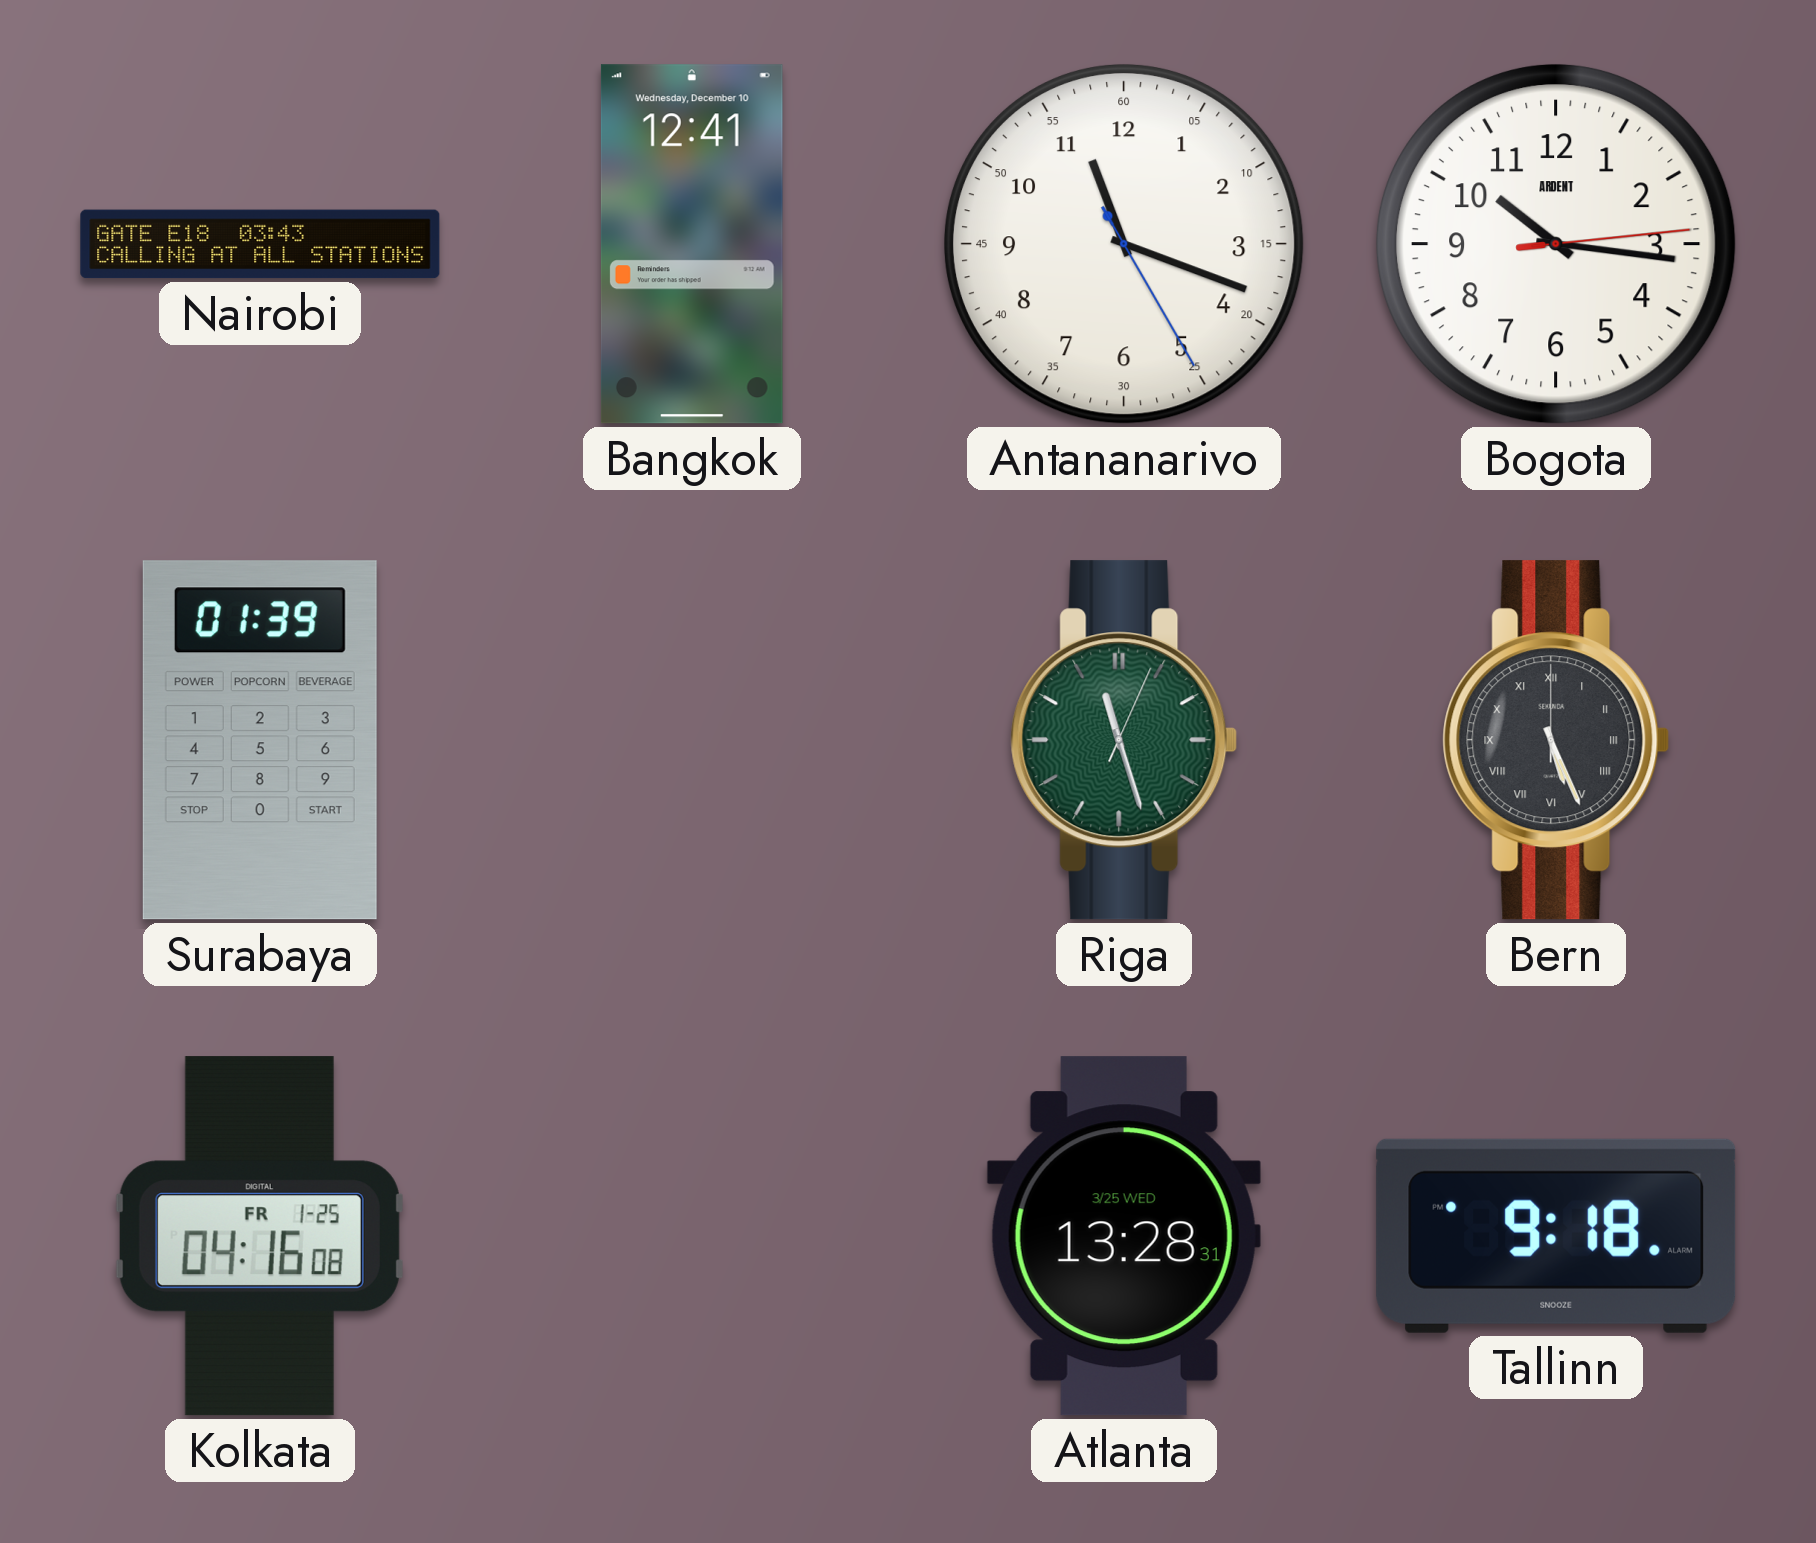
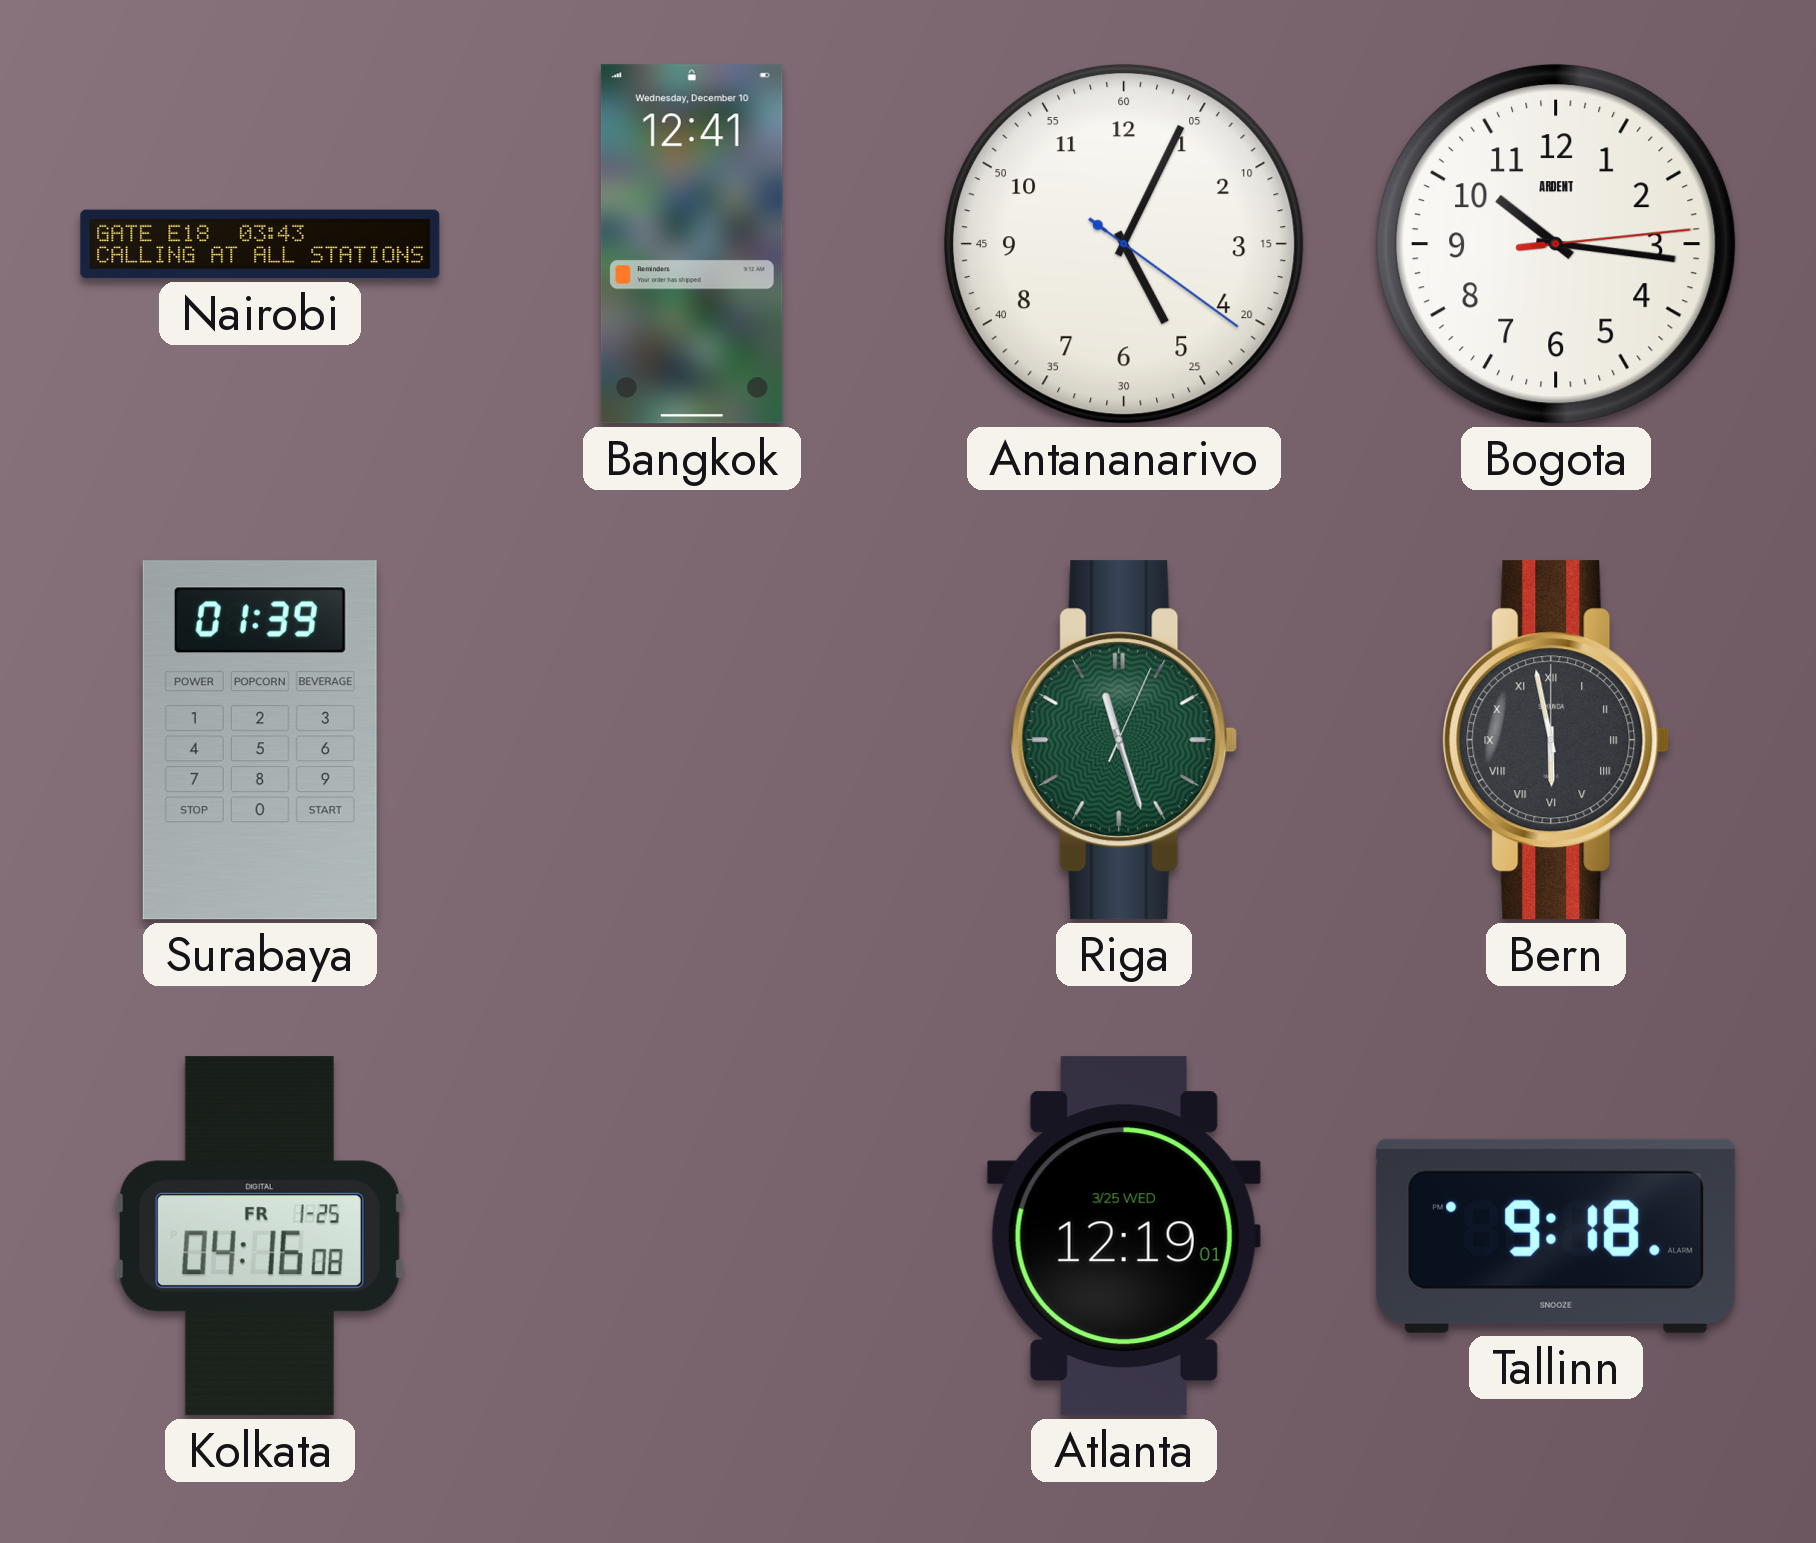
Antananarivo: 11:18 -> 5:04
Bern: 5:26 -> 5:58
Atlanta: 13:28 -> 12:19
